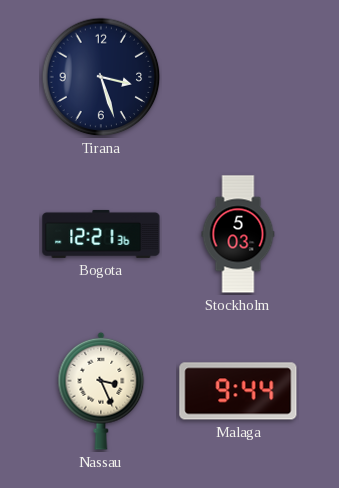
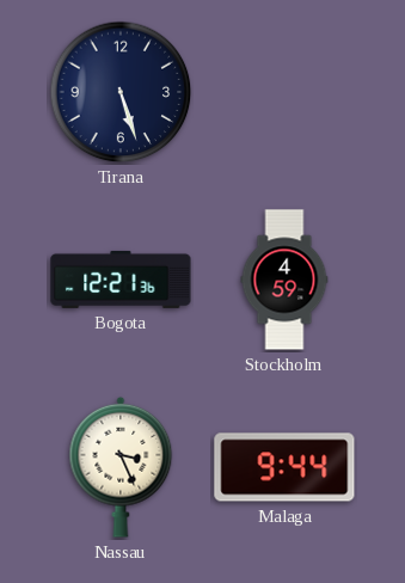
Tirana: 3:27 -> 5:27
Stockholm: 5:03 -> 4:59
